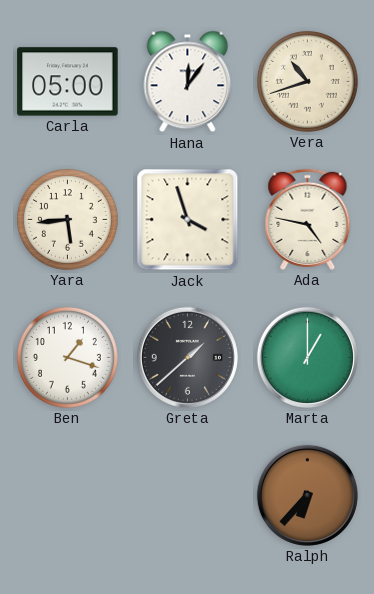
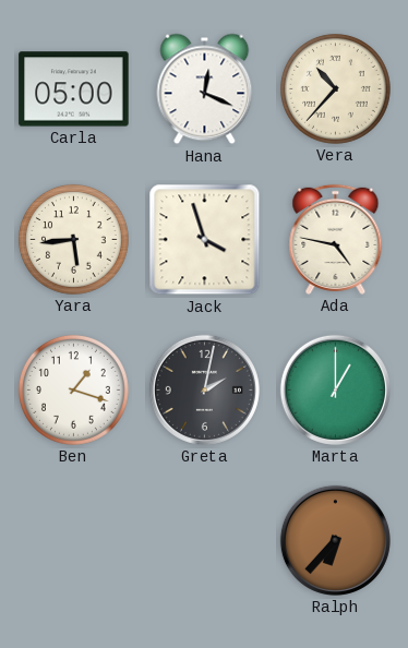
Hana: 12:06 -> 12:19
Vera: 10:42 -> 10:37
Greta: 1:38 -> 2:02
